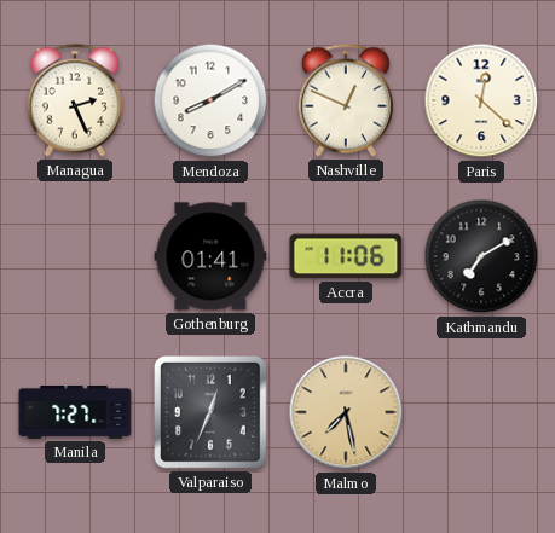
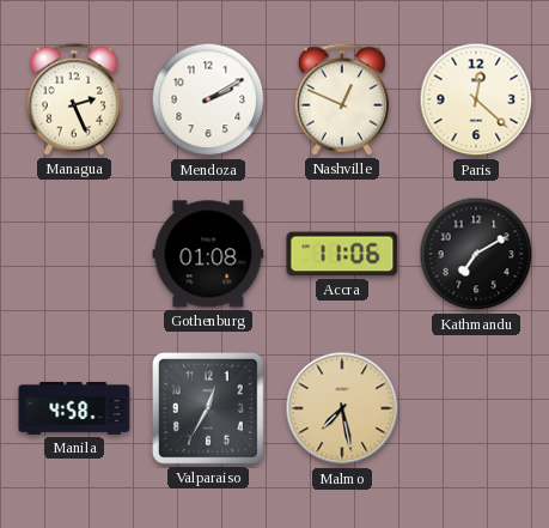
Mendoza: 8:10 -> 2:10
Gothenburg: 01:41 -> 01:08
Manila: 7:27 -> 4:58
Valparaiso: 12:34 -> 12:35
